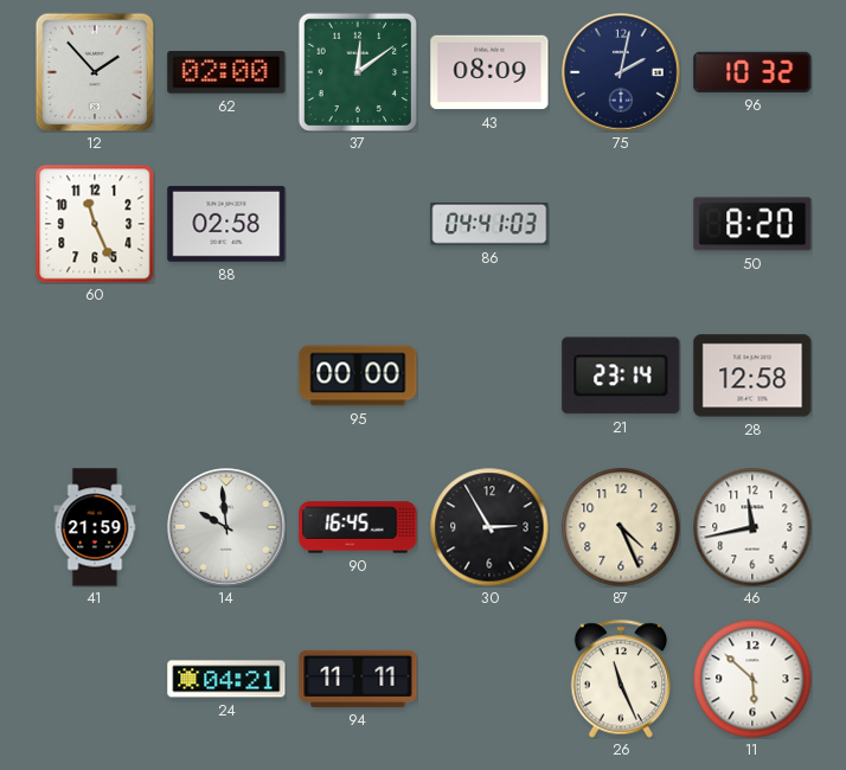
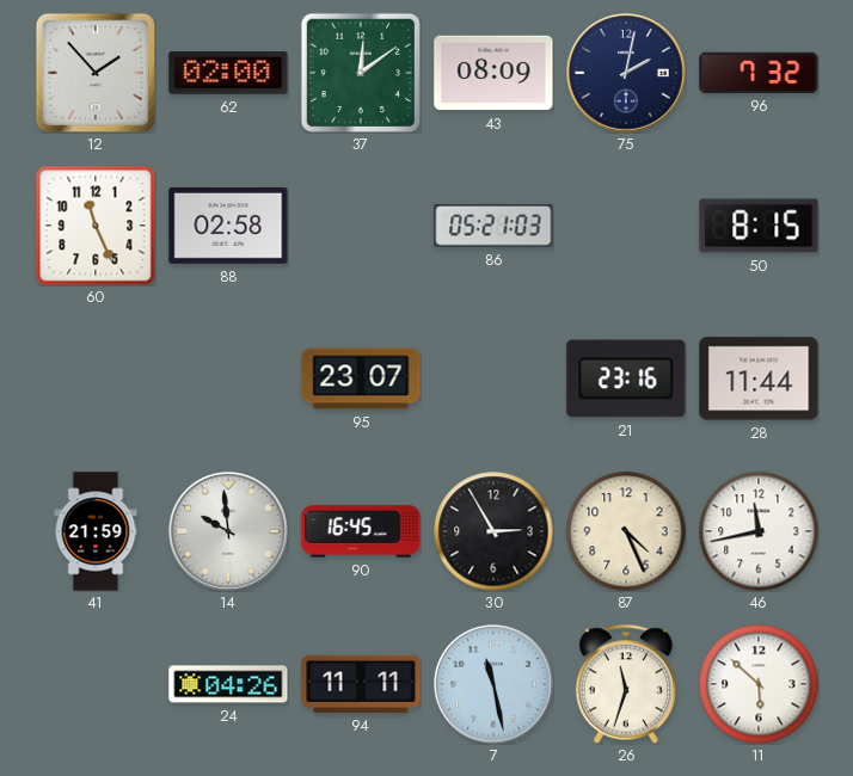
96: 10:32 -> 7:32
86: 04:41 -> 05:21
50: 8:20 -> 8:15
95: 00:00 -> 23:07
21: 23:14 -> 23:16
28: 12:58 -> 11:44
24: 04:21 -> 04:26
7: none -> 11:28
26: 11:26 -> 11:33
